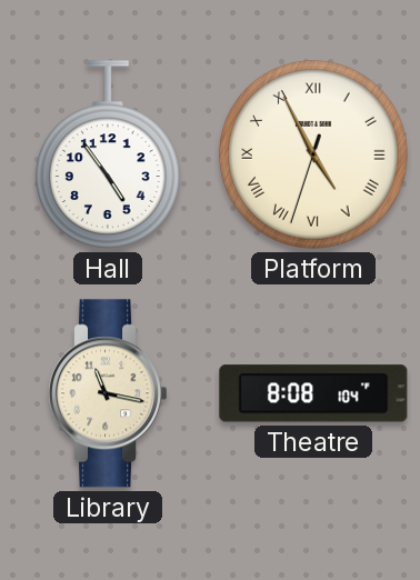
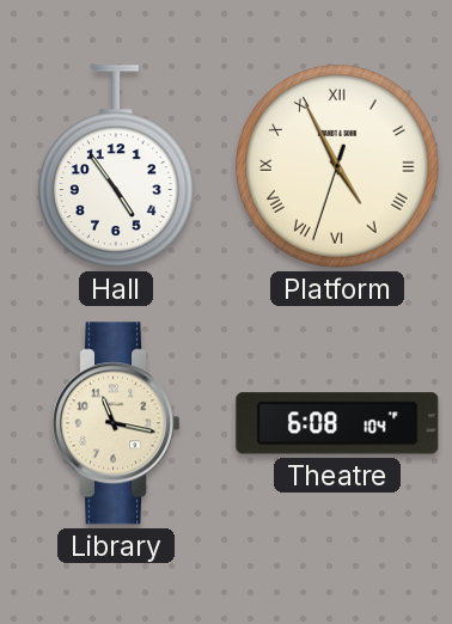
Theatre: 8:08 -> 6:08
